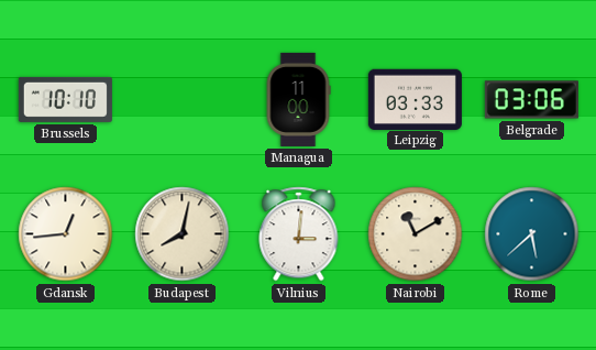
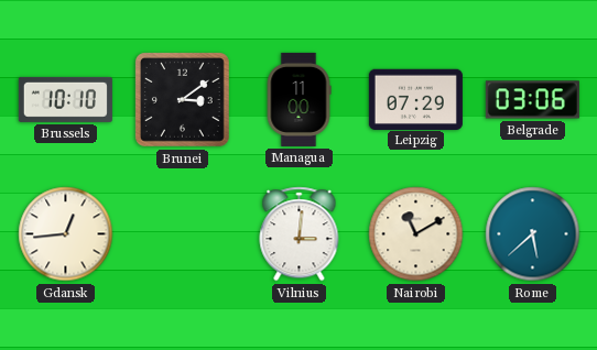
Brunei: none -> 3:09
Leipzig: 03:33 -> 07:29
Budapest: 8:02 -> none
